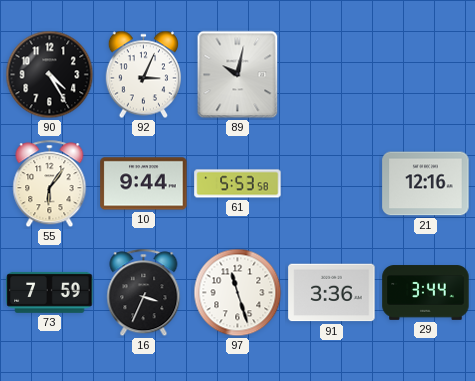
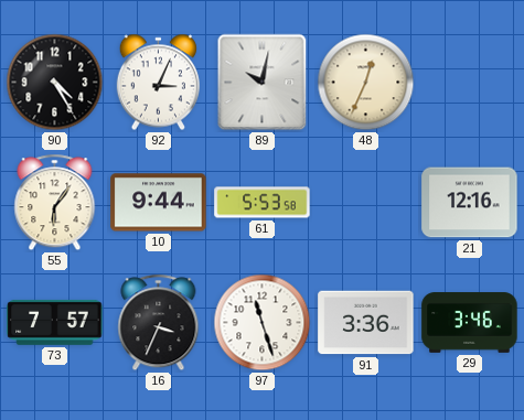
48: none -> 12:34
73: 7:59 -> 7:57
29: 3:44 -> 3:46
